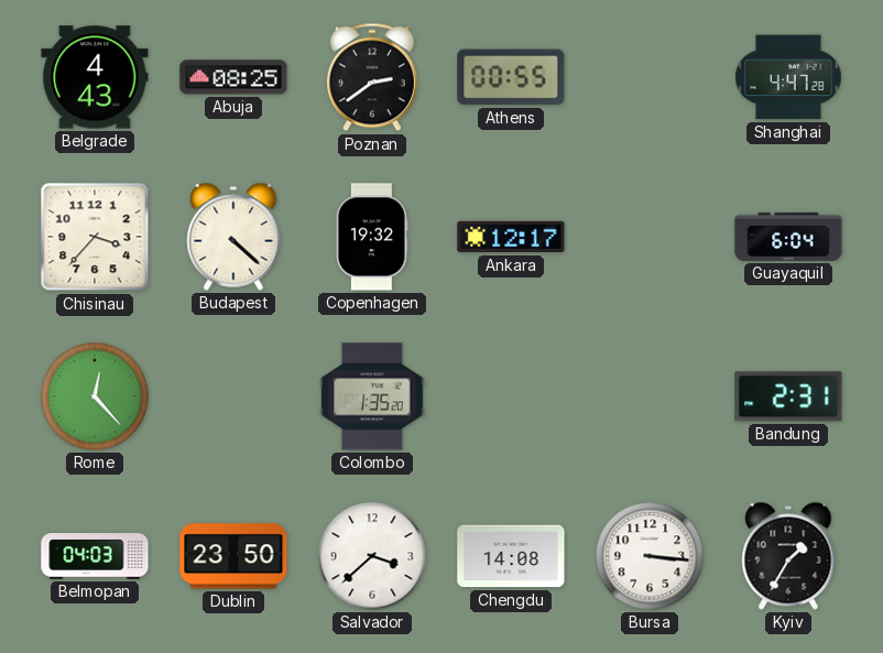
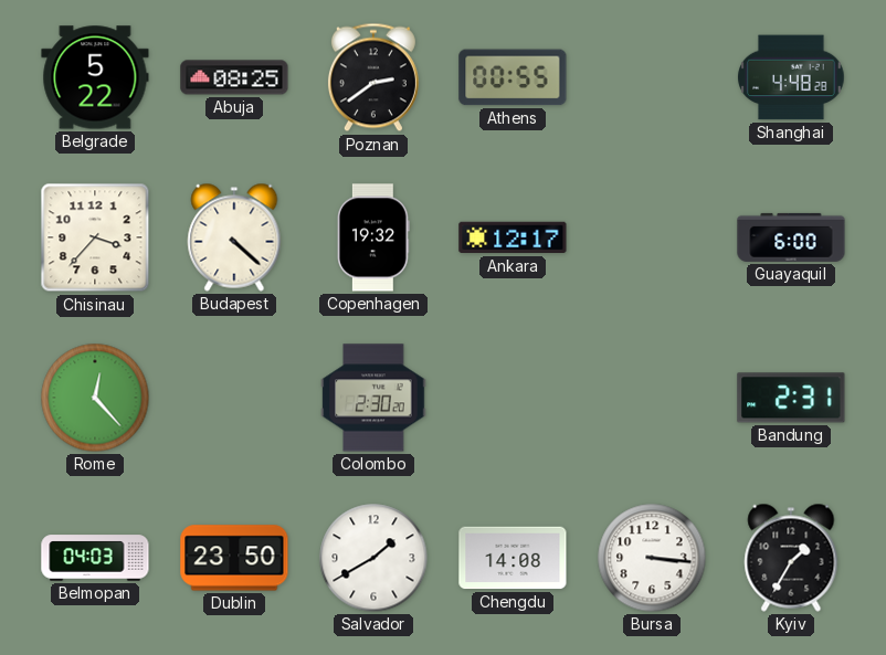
Belgrade: 4:43 -> 5:22
Shanghai: 4:47 -> 4:48
Guayaquil: 6:04 -> 6:00
Colombo: 1:35 -> 2:30
Salvador: 3:38 -> 1:40
